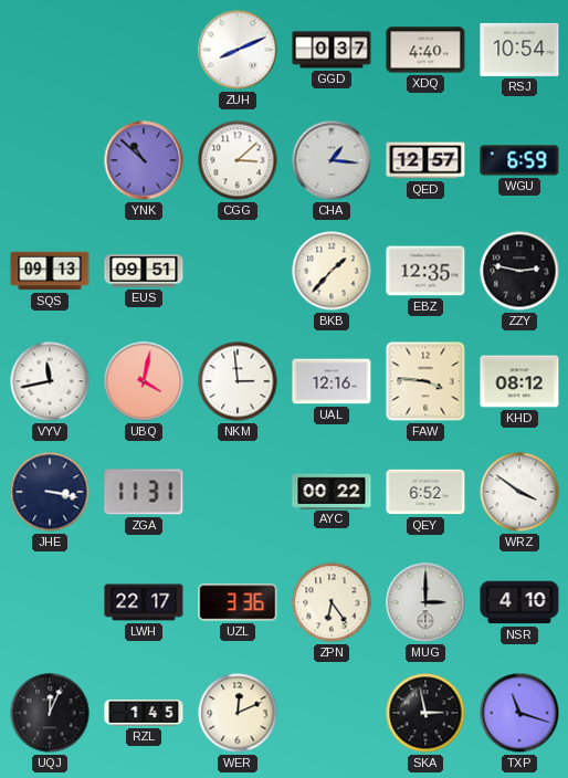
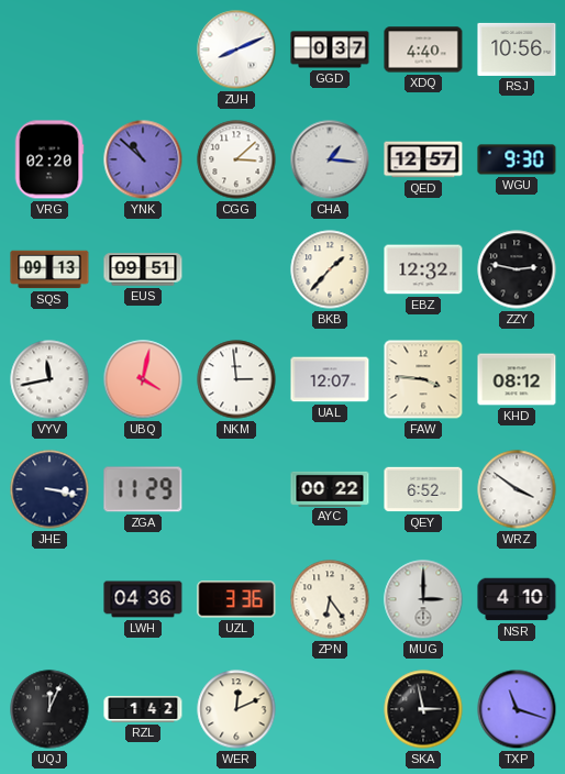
RSJ: 10:54 -> 10:56
VRG: none -> 02:20
WGU: 6:59 -> 9:30
EBZ: 12:35 -> 12:32
UAL: 12:16 -> 12:07
ZGA: 11:31 -> 11:29
LWH: 22:17 -> 04:36
RZL: 1:45 -> 1:42
